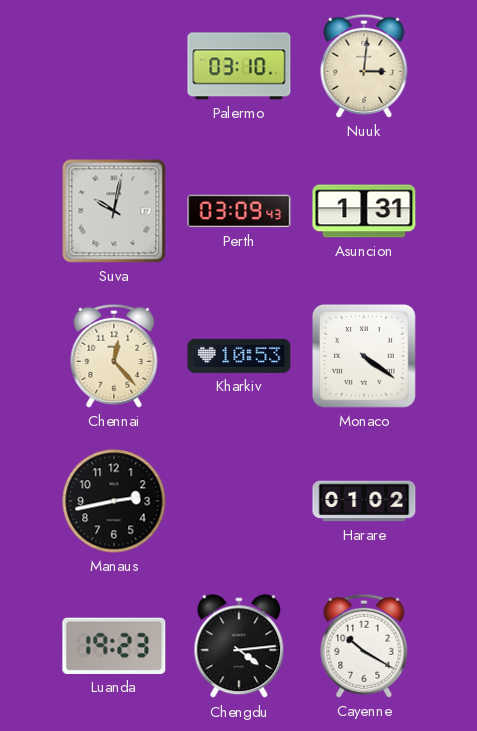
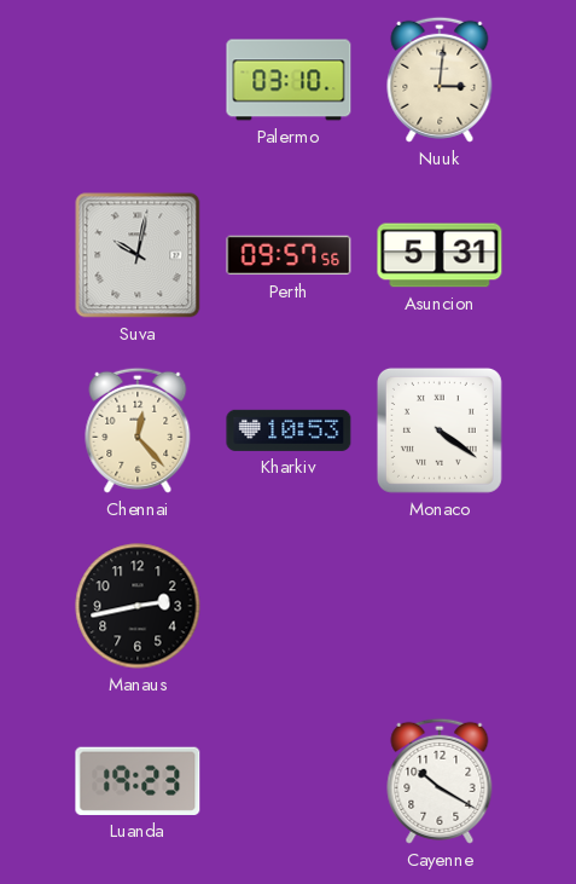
Perth: 03:09 -> 09:57
Asuncion: 1:31 -> 5:31
Harare: 01:02 -> none
Chengdu: 4:14 -> none
